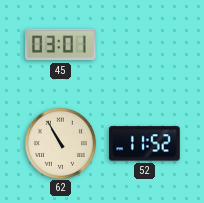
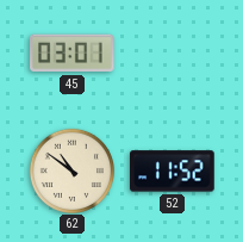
62: 10:55 -> 10:51
